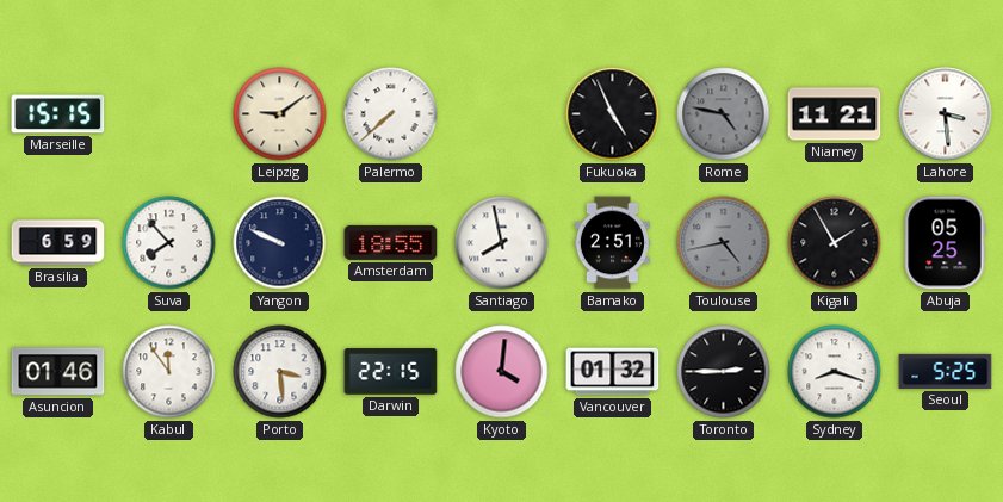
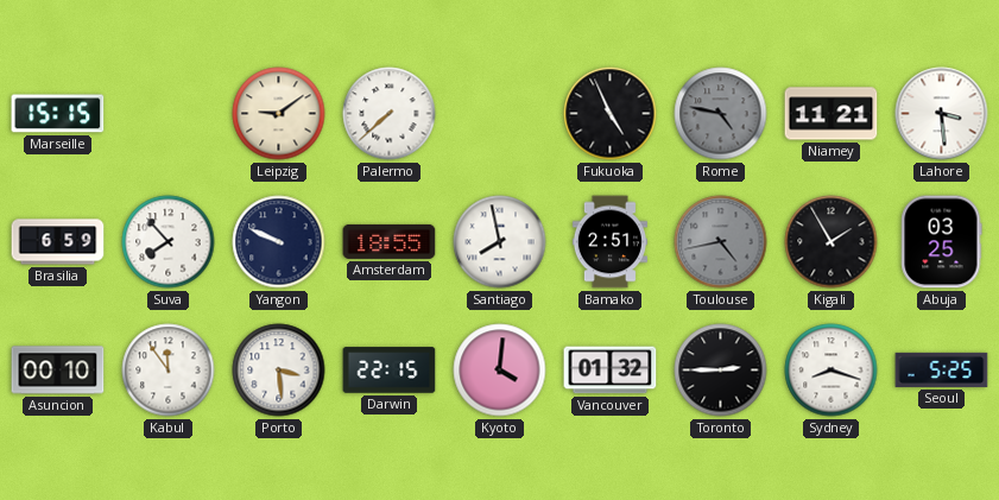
Abuja: 05:25 -> 03:25
Asuncion: 01:46 -> 00:10
